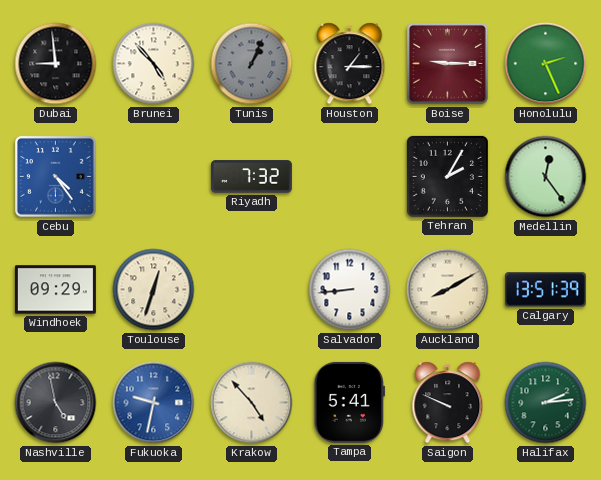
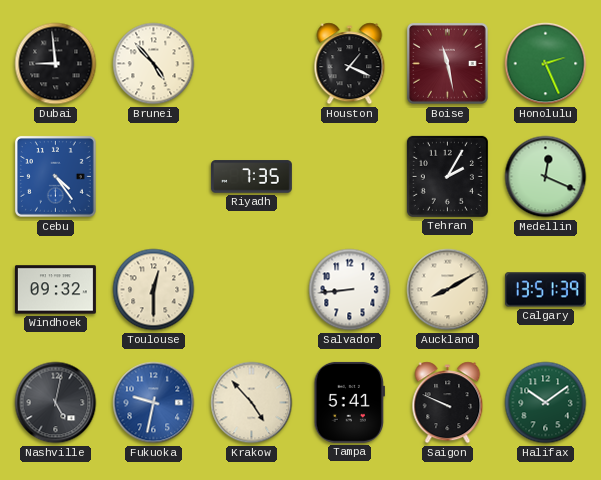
Tunis: 1:04 -> none
Houston: 1:15 -> 1:19
Boise: 9:15 -> 11:28
Riyadh: 7:32 -> 7:35
Medellin: 12:24 -> 12:19
Windhoek: 09:29 -> 09:32
Toulouse: 12:33 -> 12:30
Nashville: 4:58 -> 5:02
Halifax: 2:14 -> 10:09
